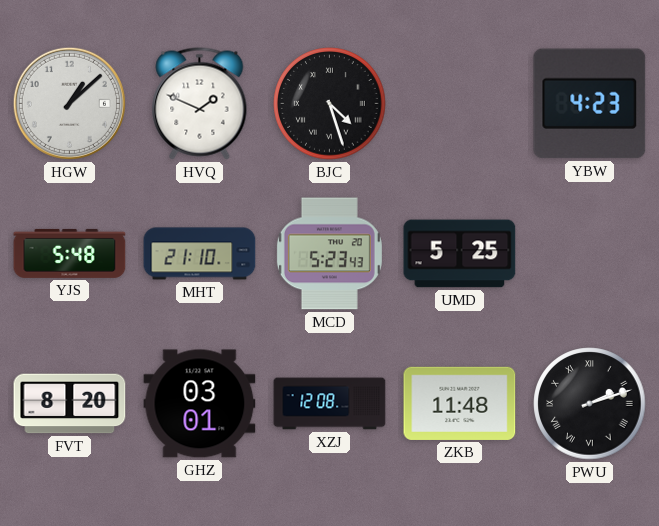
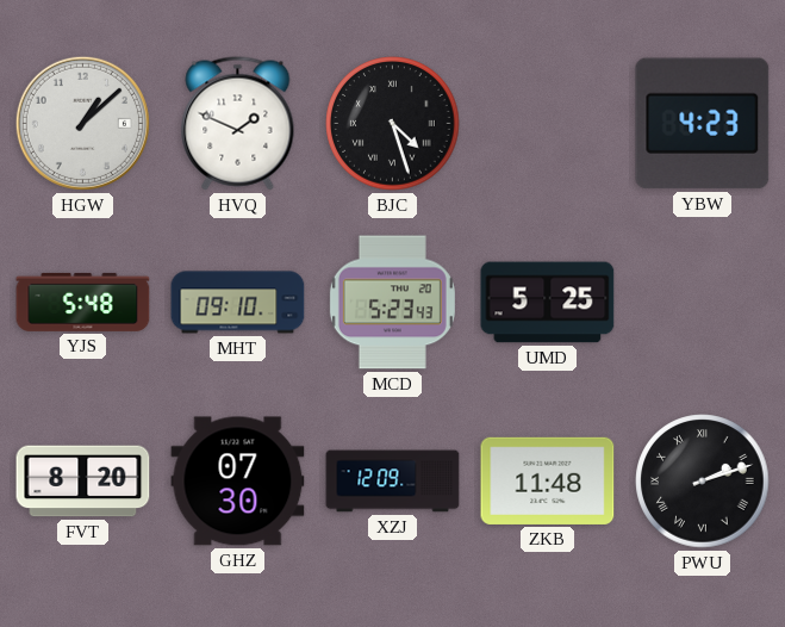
MHT: 21:10 -> 09:10
GHZ: 03:01 -> 07:30
XZJ: 12:08 -> 12:09
